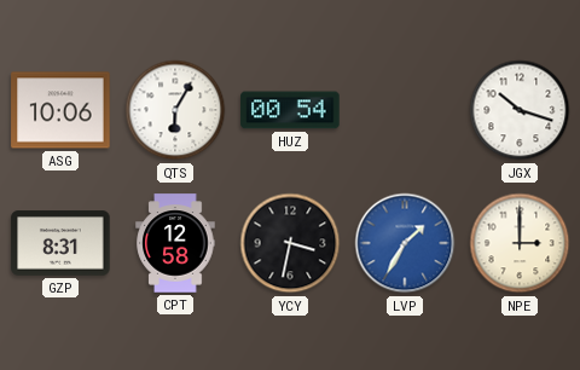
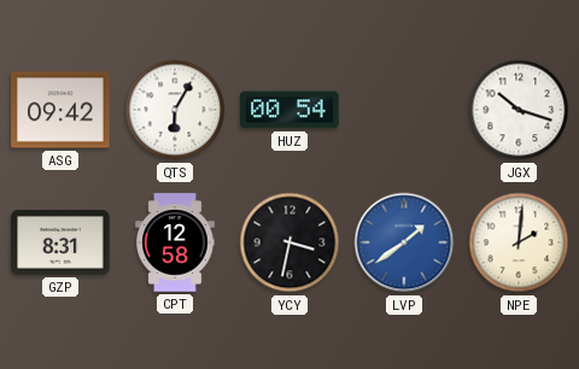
ASG: 10:06 -> 09:42
LVP: 1:35 -> 1:39
NPE: 3:00 -> 2:01
